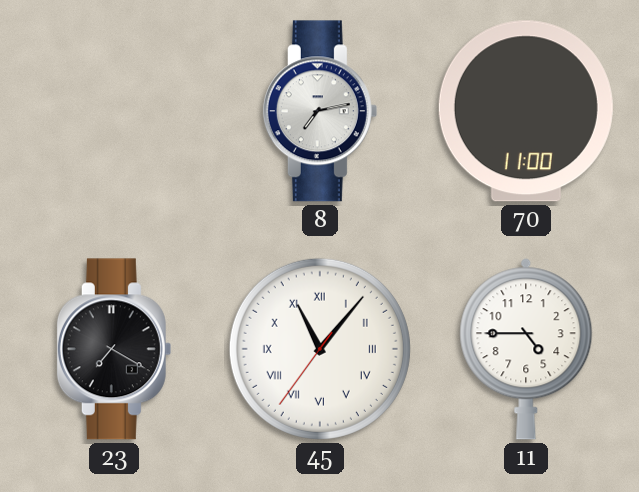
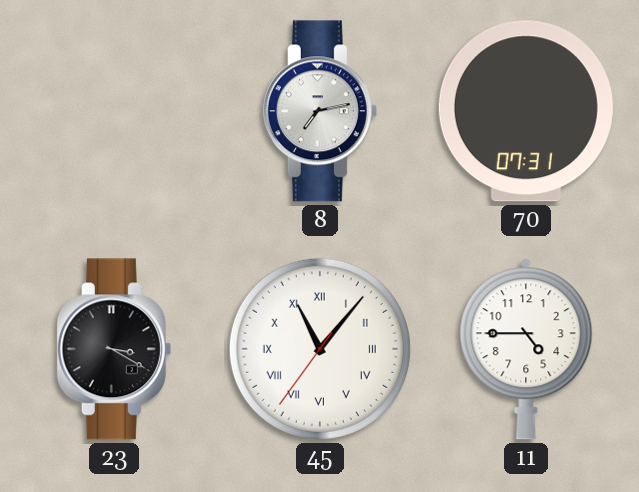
70: 11:00 -> 07:31
23: 7:20 -> 3:20
